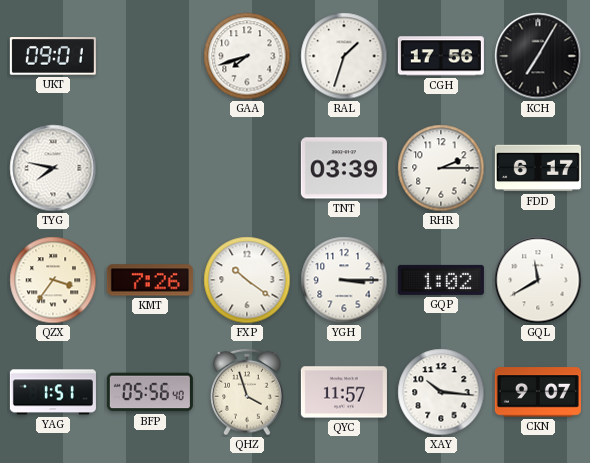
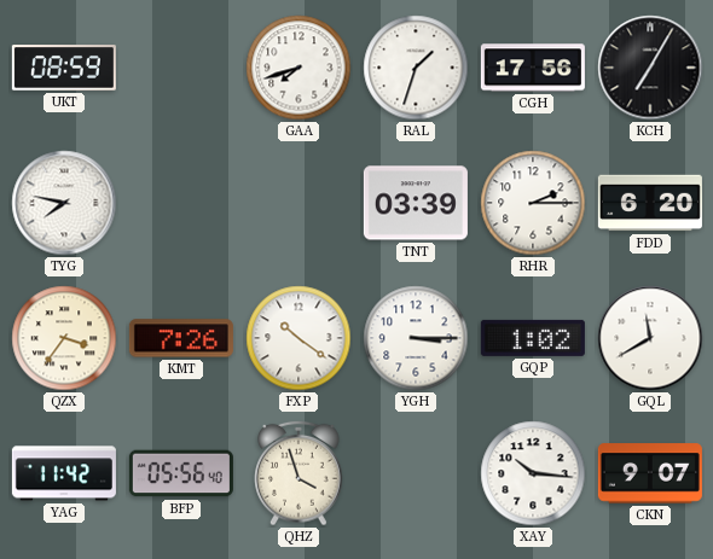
UKT: 09:01 -> 08:59
FDD: 6:17 -> 6:20
YAG: 1:51 -> 11:42
QYC: 11:57 -> none
